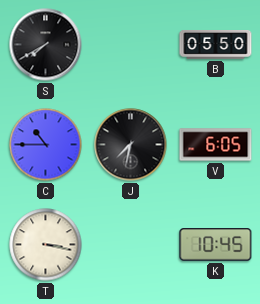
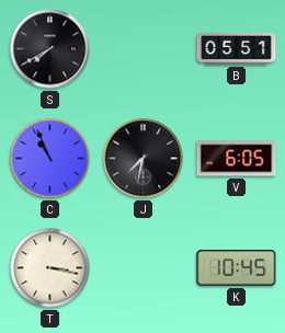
B: 05:50 -> 05:51
C: 10:45 -> 10:56
